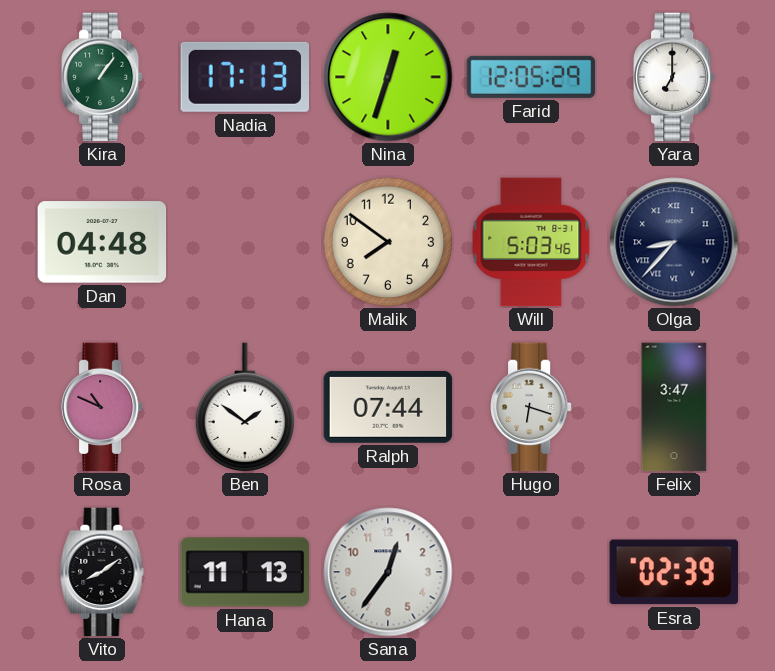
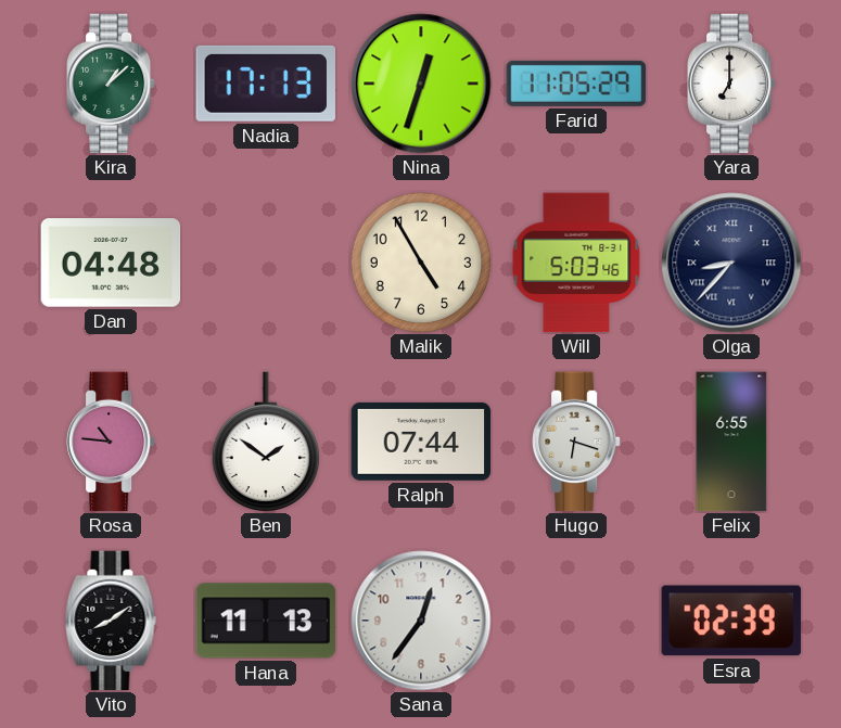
Kira: 1:06 -> 1:08
Farid: 12:05 -> 11:05
Malik: 7:51 -> 4:55
Rosa: 10:49 -> 10:46
Felix: 3:47 -> 6:55
